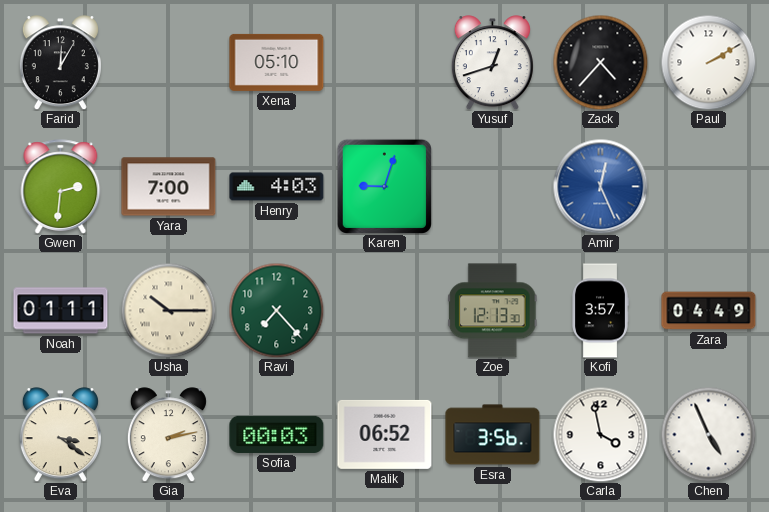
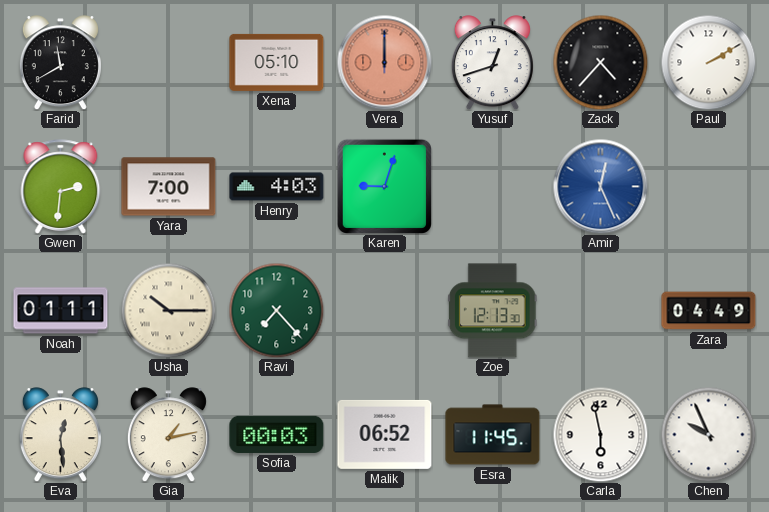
Farid: 12:05 -> 11:40
Vera: none -> 12:00
Kofi: 3:57 -> none
Eva: 3:21 -> 12:29
Gia: 2:13 -> 1:13
Esra: 3:56 -> 11:45
Carla: 3:58 -> 5:58
Chen: 4:56 -> 9:56
